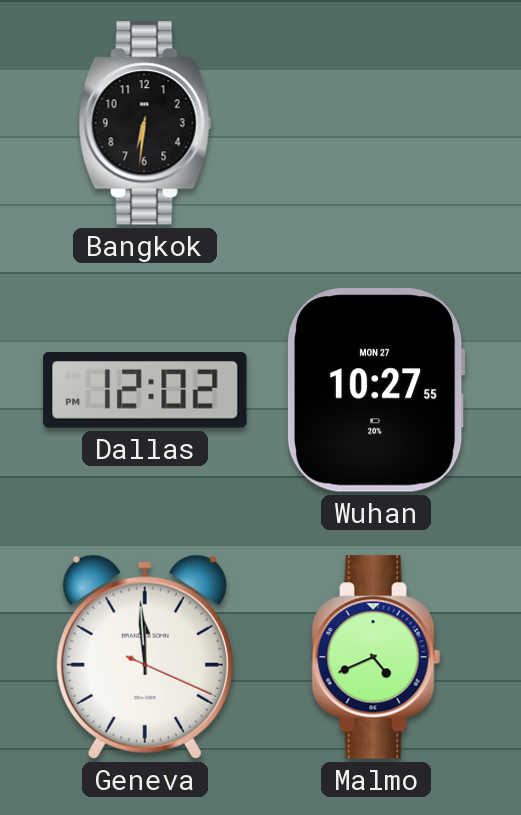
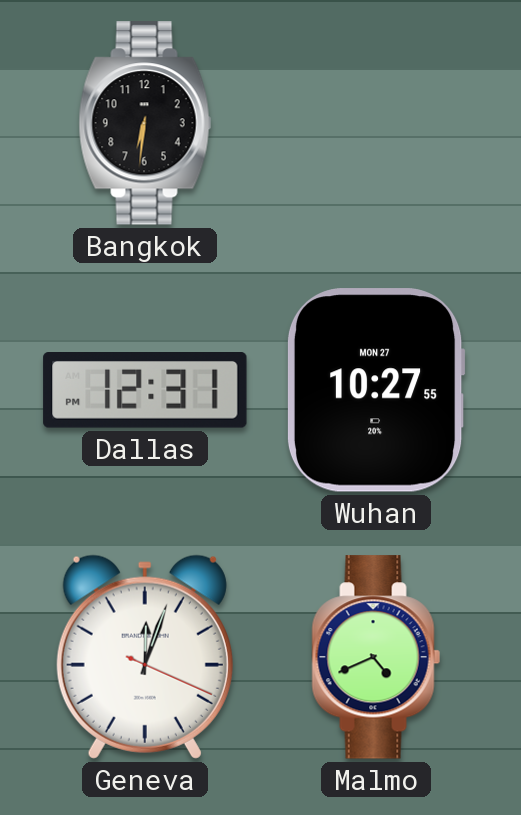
Dallas: 12:02 -> 12:31
Geneva: 11:59 -> 12:03
